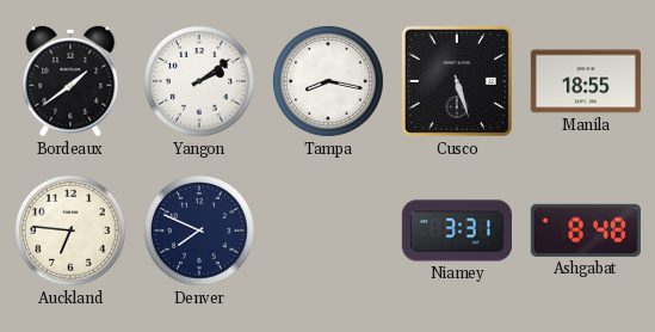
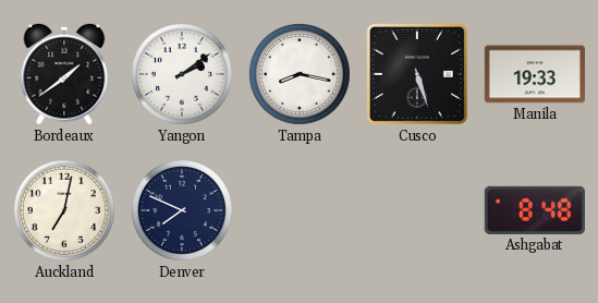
Manila: 18:55 -> 19:33
Auckland: 6:46 -> 7:02
Niamey: 3:31 -> none
